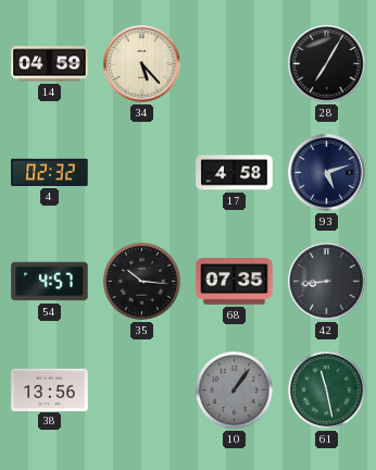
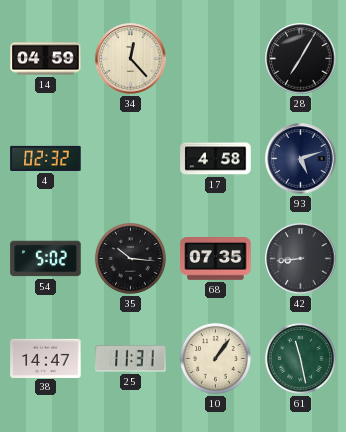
34: 5:23 -> 12:23
54: 4:57 -> 5:02
38: 13:56 -> 14:47
25: none -> 11:31
10 dial: grey -> cream
